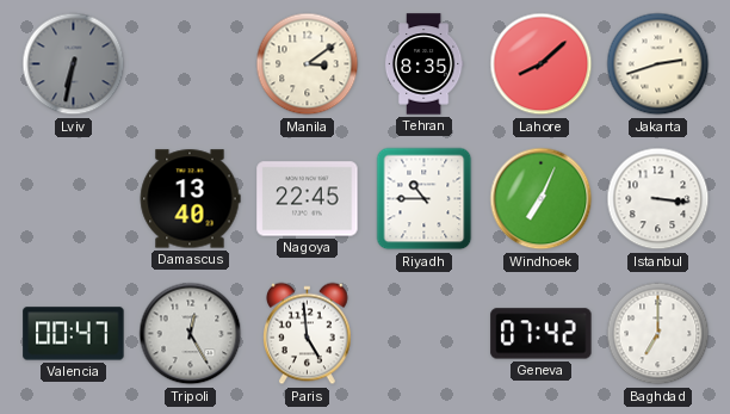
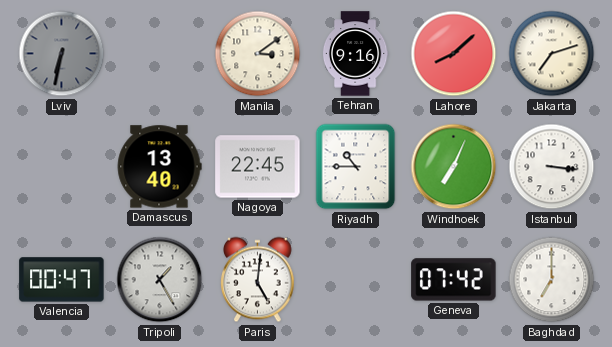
Tehran: 8:35 -> 9:16
Jakarta: 2:42 -> 7:12
Tripoli: 12:25 -> 1:25
Paris: 4:59 -> 5:01
